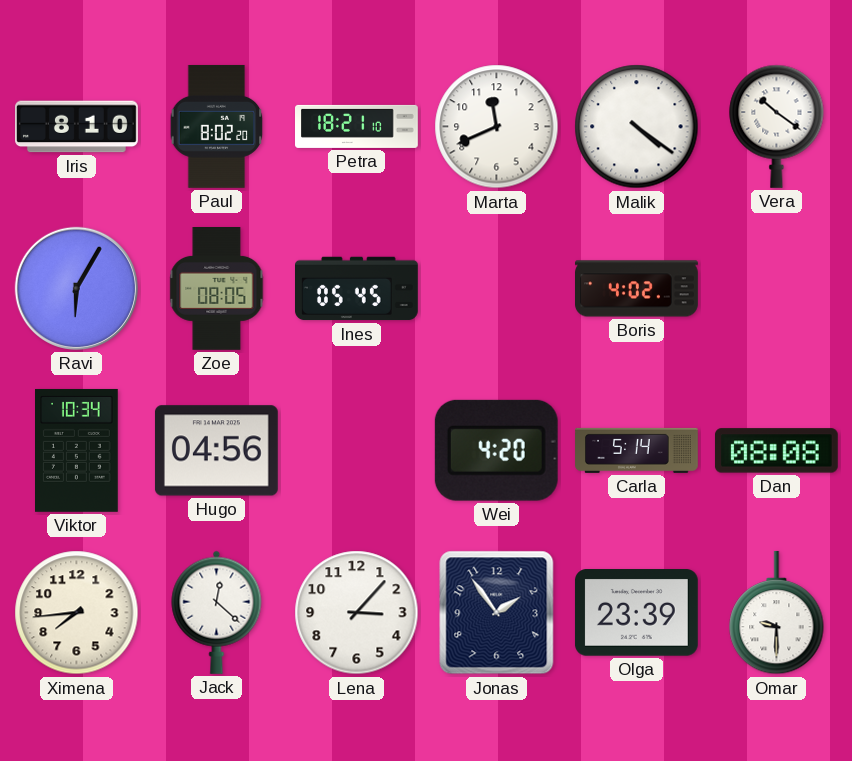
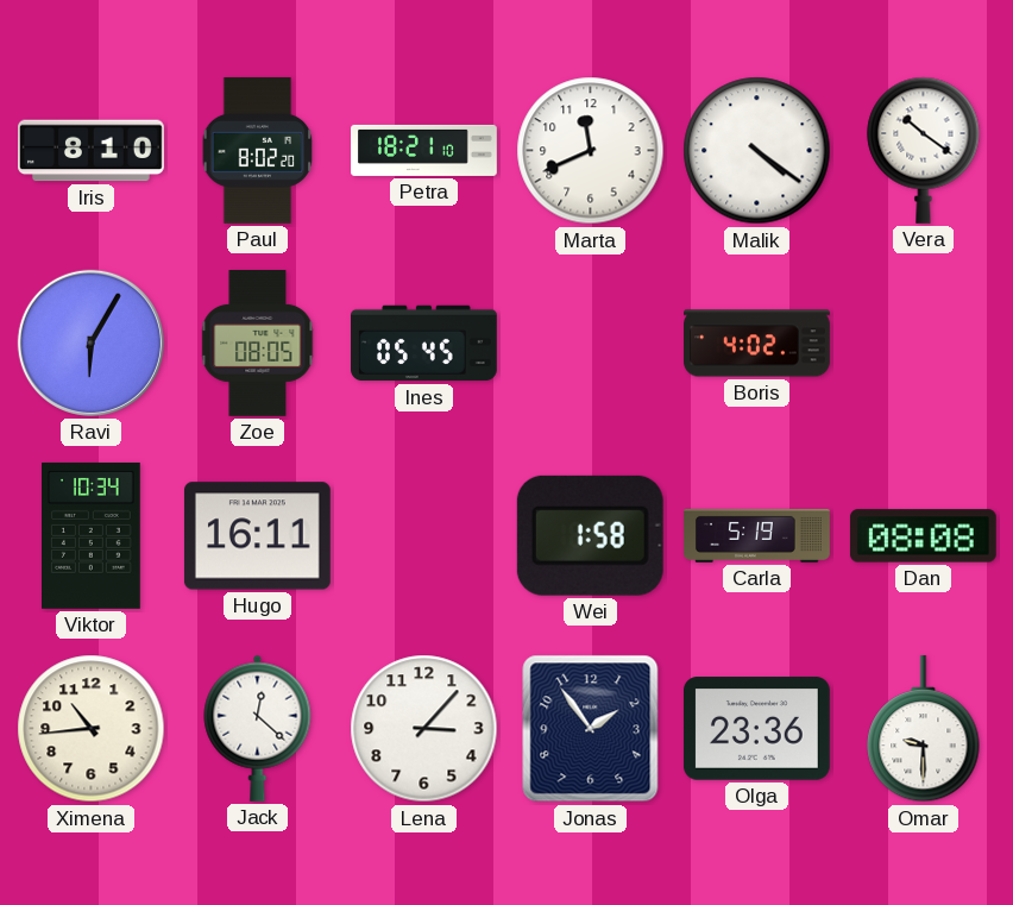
Hugo: 04:56 -> 16:11
Wei: 4:20 -> 1:58
Carla: 5:14 -> 5:19
Ximena: 7:44 -> 10:44
Olga: 23:39 -> 23:36
